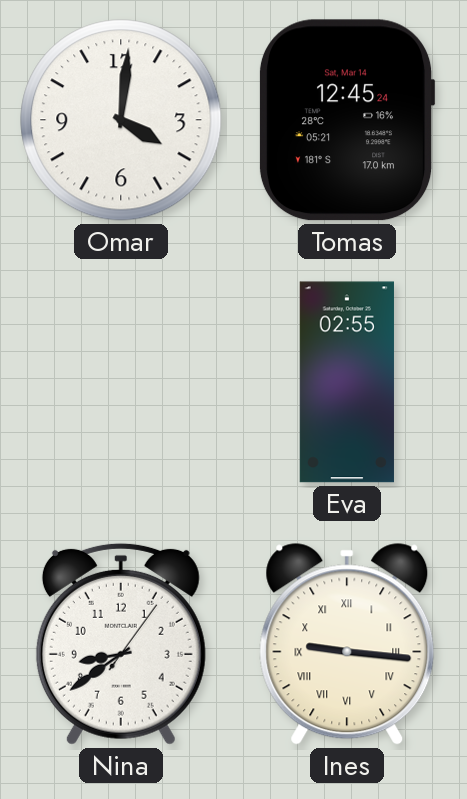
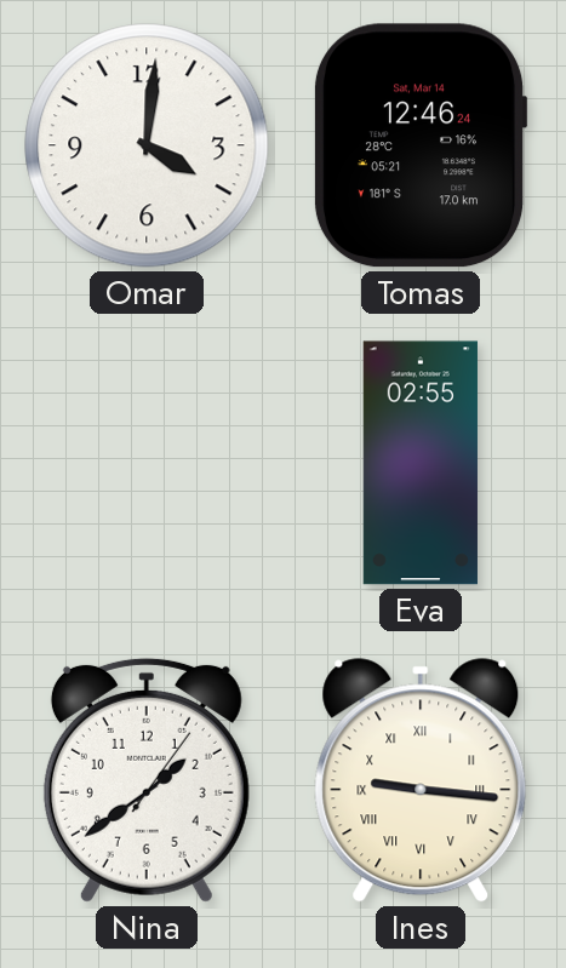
Tomas: 12:45 -> 12:46
Nina: 8:39 -> 1:39
